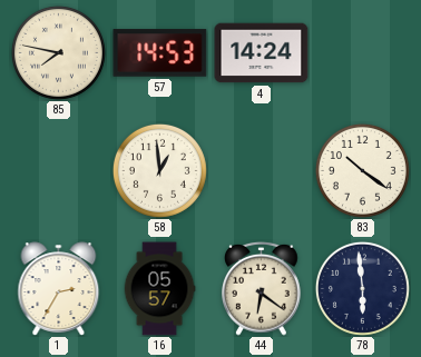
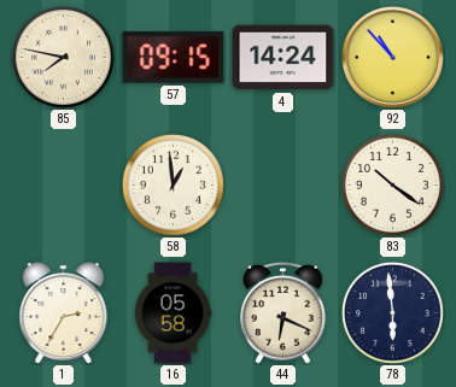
57: 14:53 -> 09:15
92: none -> 10:53
16: 05:57 -> 05:58
44: 6:21 -> 6:19
